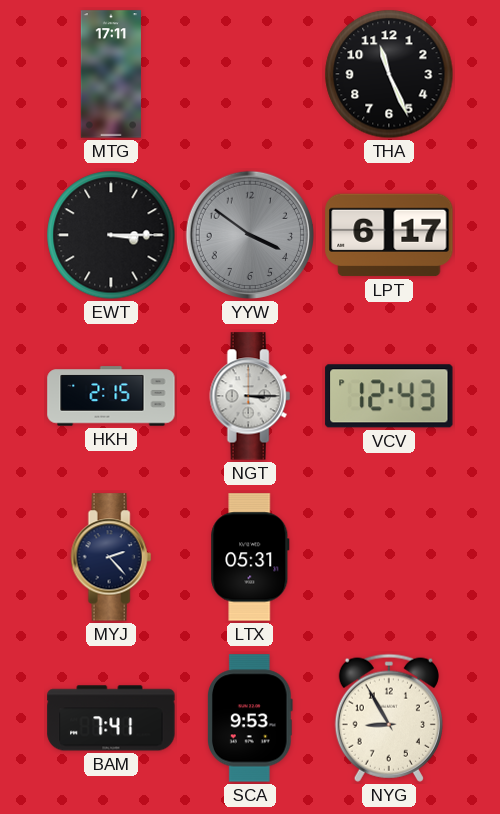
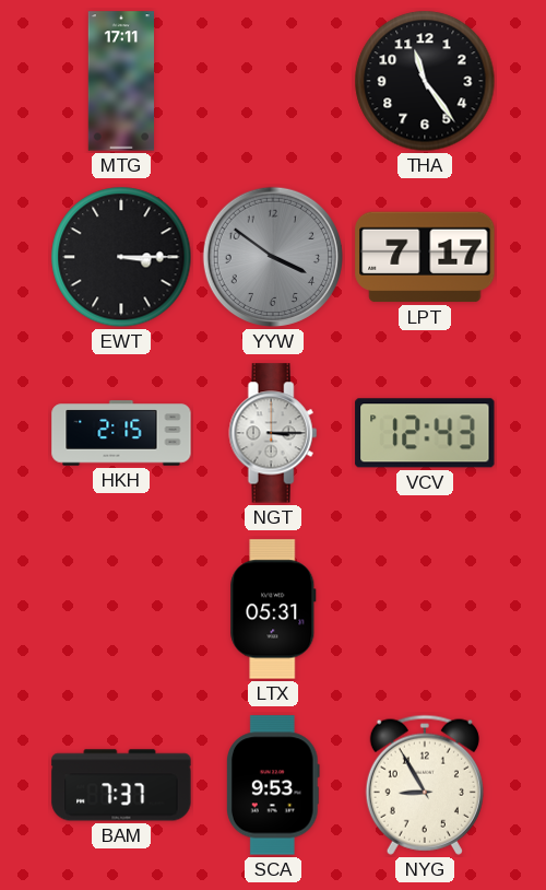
THA: 11:26 -> 11:24
LPT: 6:17 -> 7:17
MYJ: 2:23 -> none
BAM: 7:41 -> 7:37
